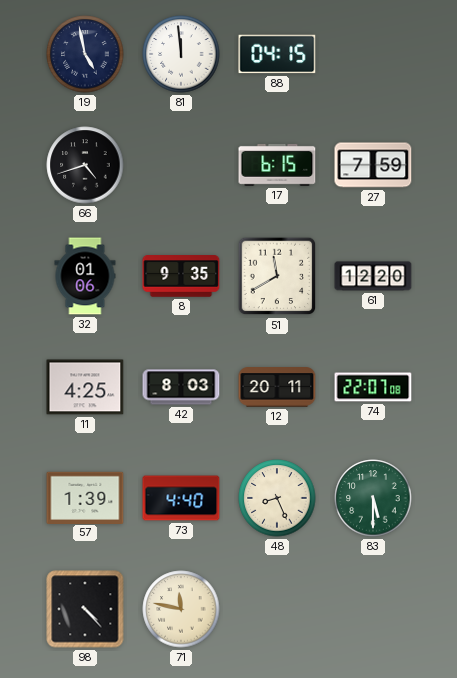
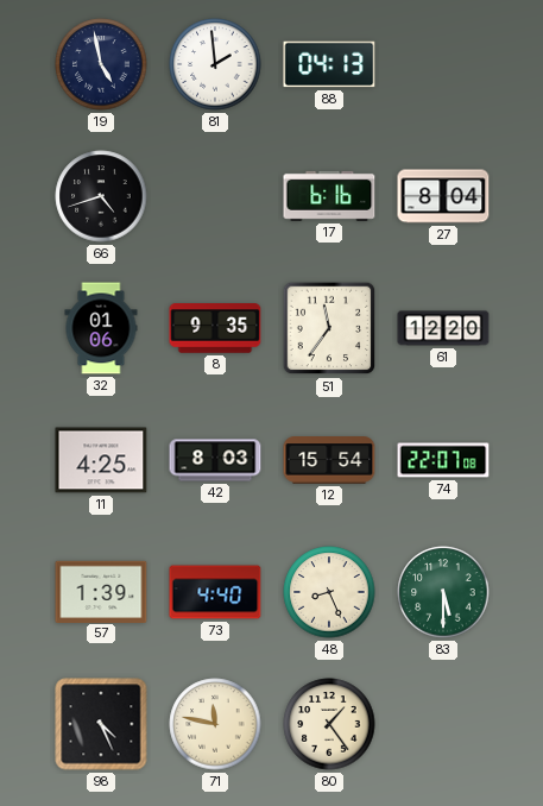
81: 11:59 -> 1:59
88: 04:15 -> 04:13
17: 6:15 -> 6:16
27: 7:59 -> 8:04
51: 11:40 -> 11:36
12: 20:11 -> 15:54
98: 4:23 -> 4:26
80: none -> 1:24
